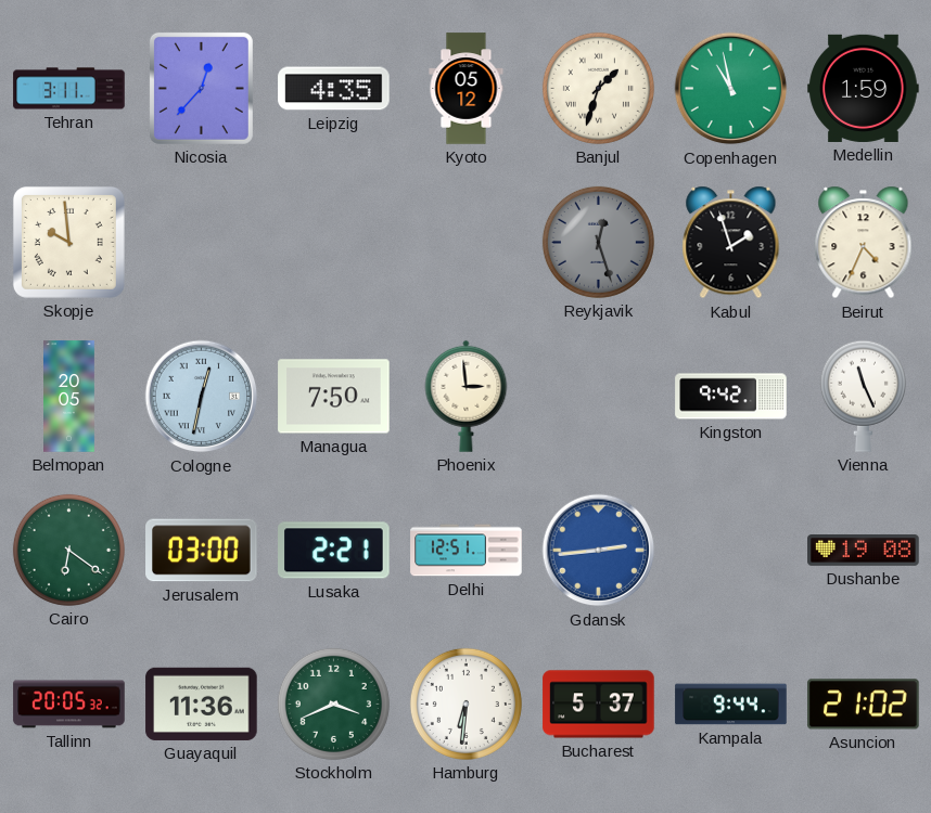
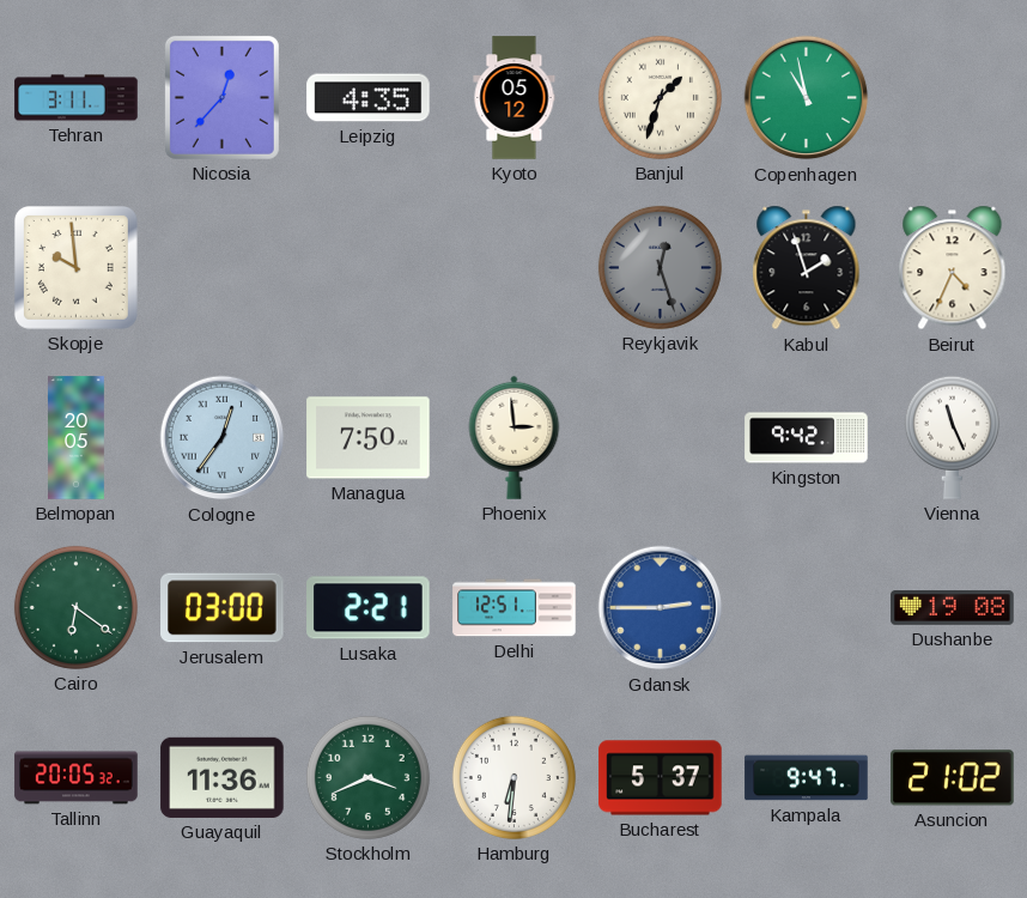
Medellin: 1:59 -> none
Cologne: 12:32 -> 12:36
Gdansk: 2:44 -> 2:45
Kampala: 9:44 -> 9:47
